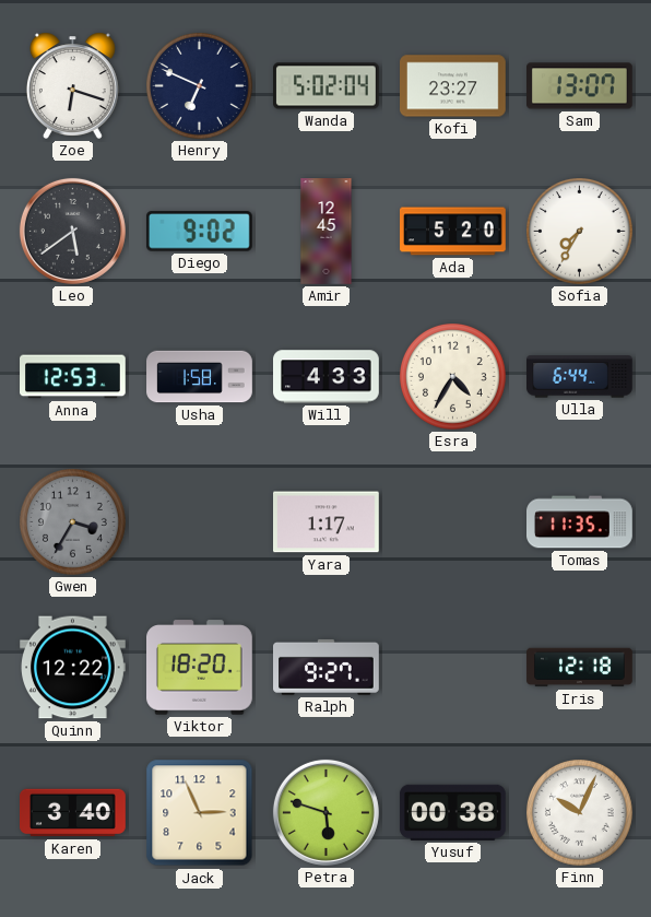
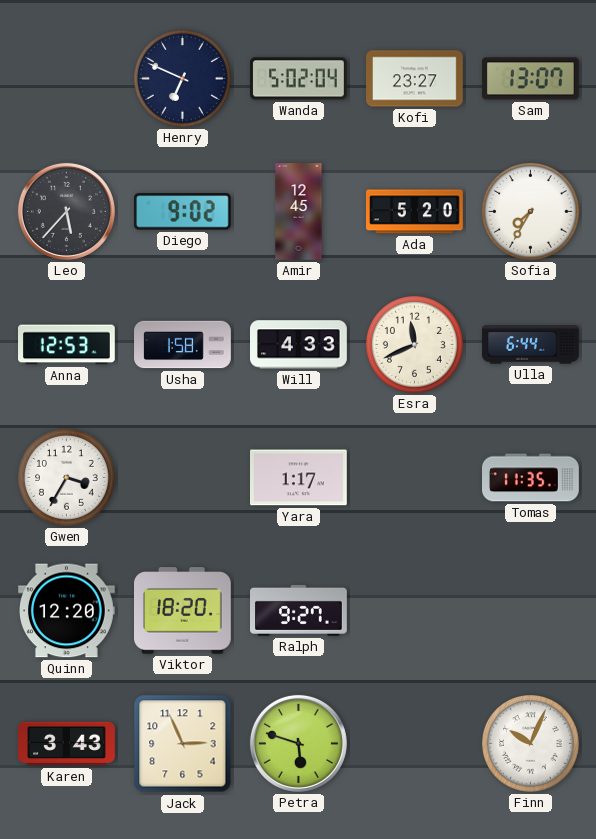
Zoe: 6:18 -> none
Leo: 5:39 -> 5:37
Esra: 4:35 -> 11:41
Gwen dial: grey -> white
Quinn: 12:22 -> 12:20
Iris: 12:18 -> none
Karen: 3:40 -> 3:43
Yusuf: 00:38 -> none
